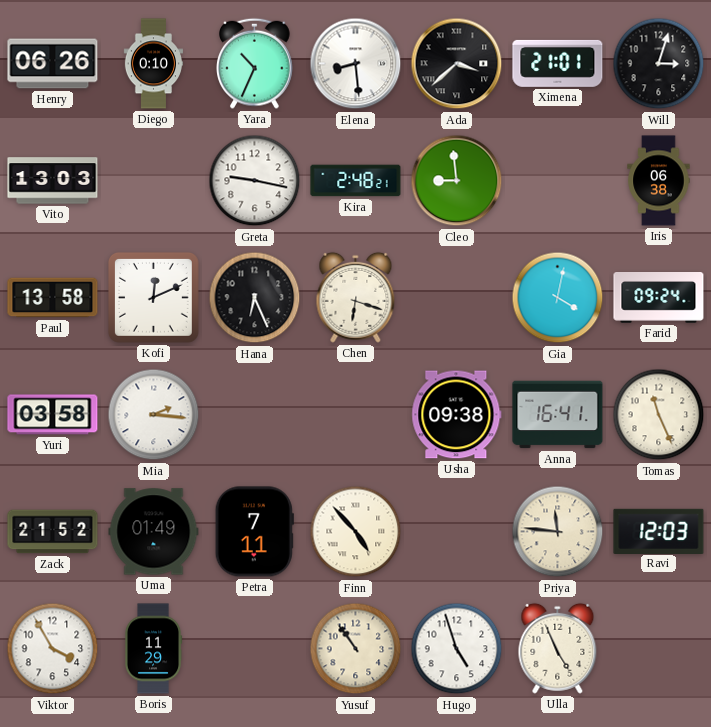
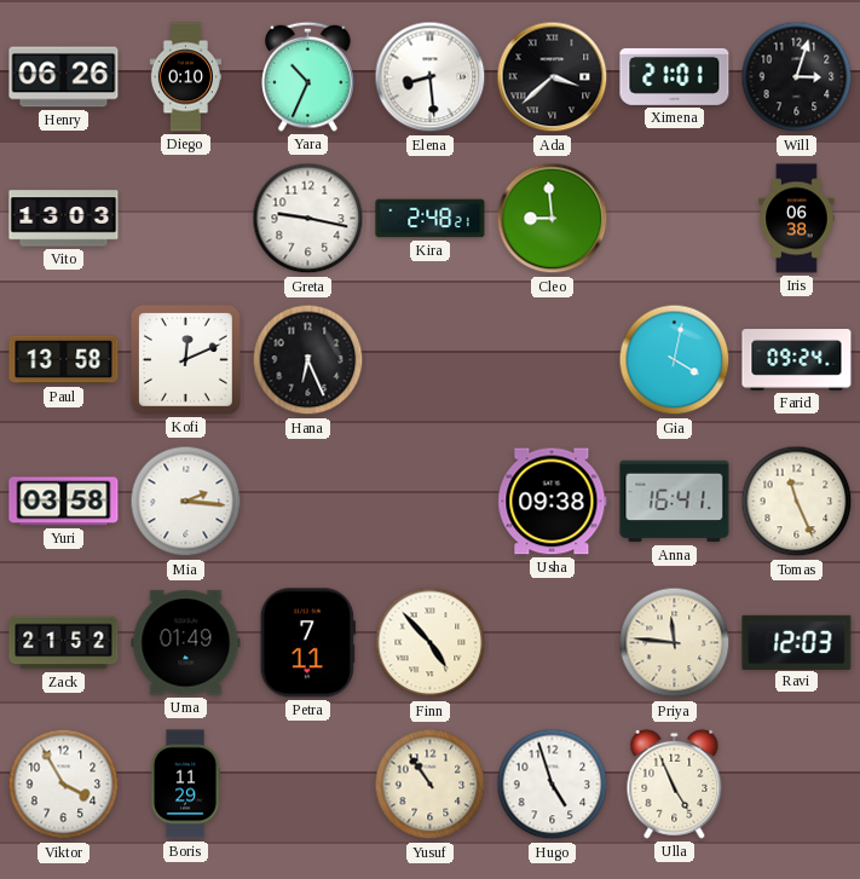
Chen: 6:18 -> none
